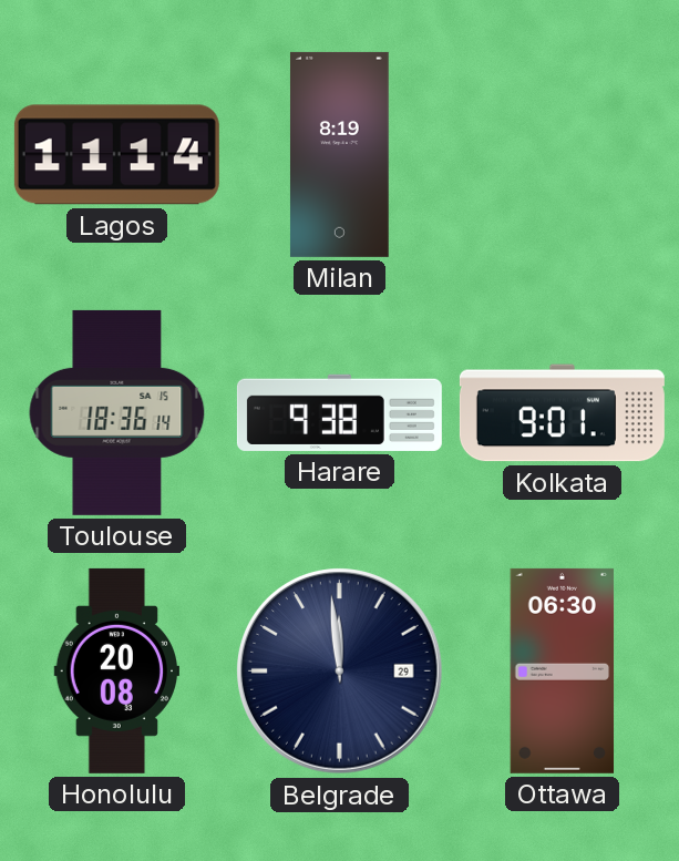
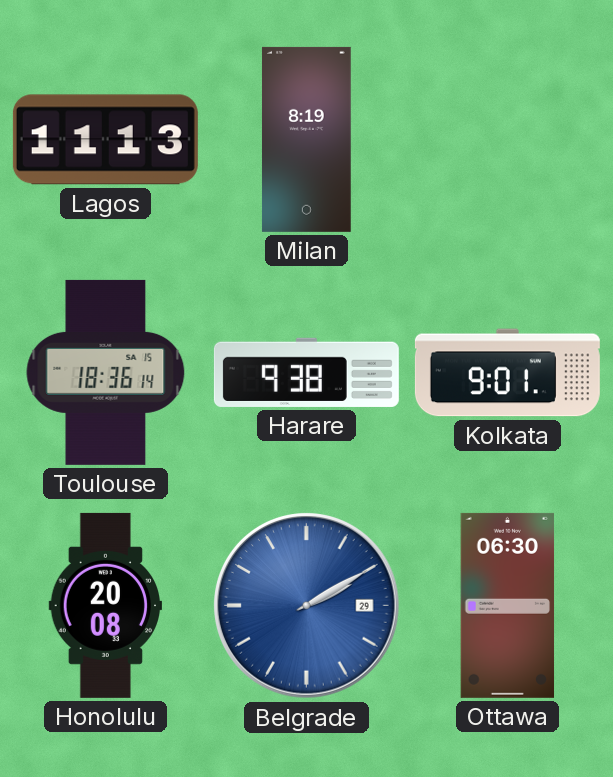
Lagos: 11:14 -> 11:13
Belgrade: 11:59 -> 2:10
Belgrade dial: navy -> blue
